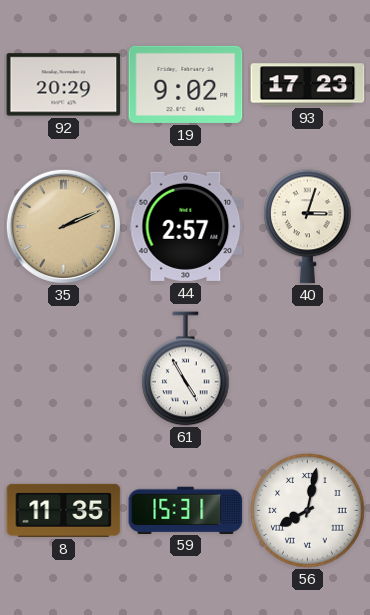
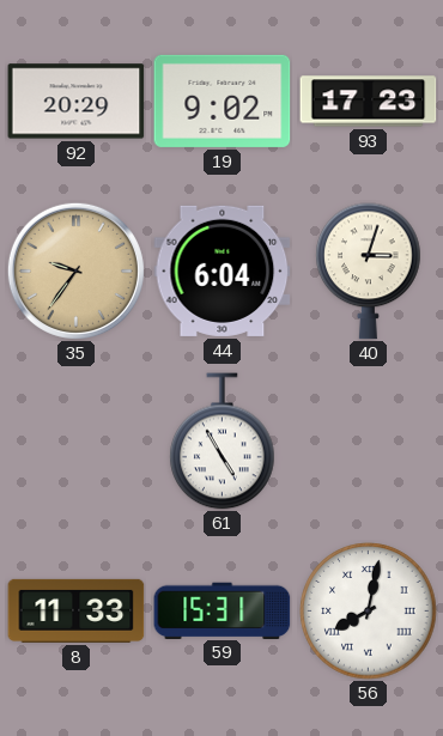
35: 2:11 -> 9:36
44: 2:57 -> 6:04
8: 11:35 -> 11:33
